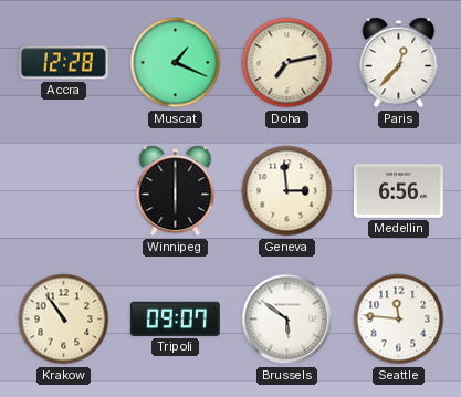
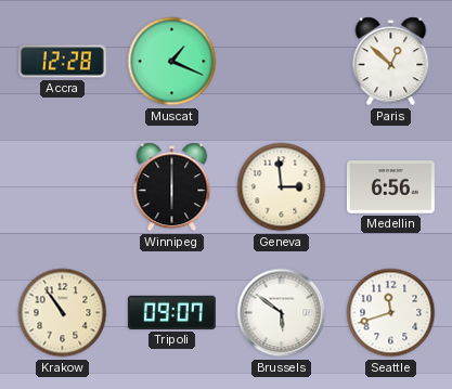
Doha: 7:13 -> none
Paris: 12:37 -> 12:52
Seattle: 11:46 -> 11:42
